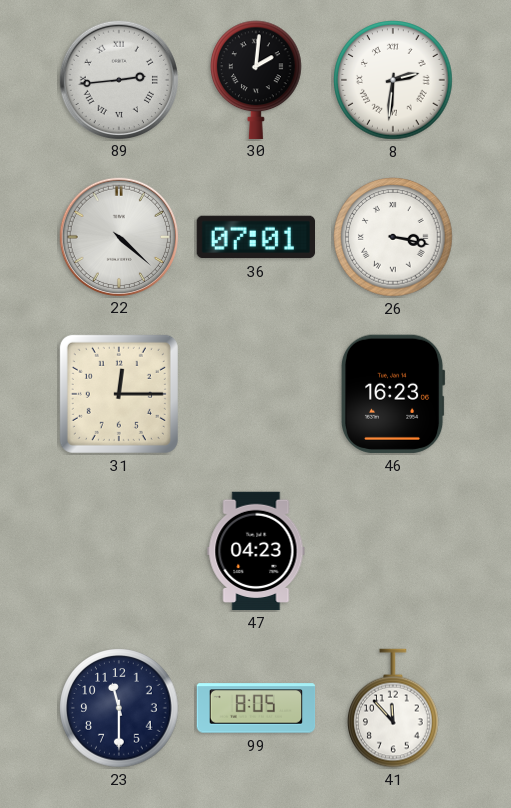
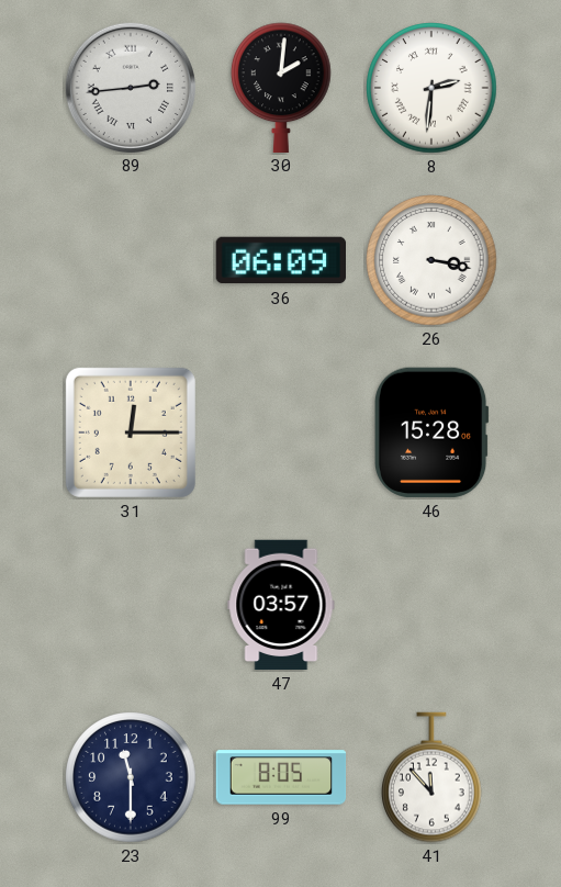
22: 4:22 -> none
36: 07:01 -> 06:09
46: 16:23 -> 15:28
47: 04:23 -> 03:57
